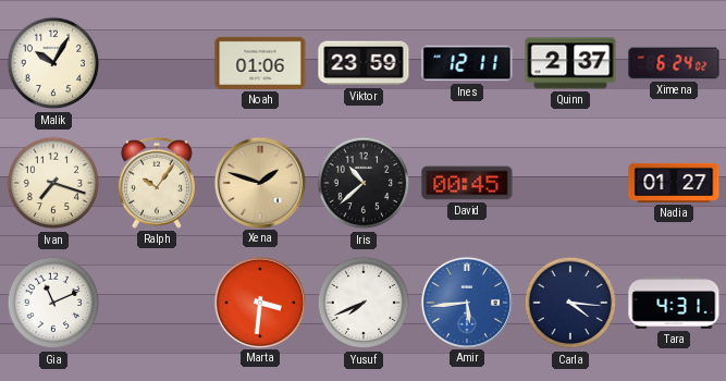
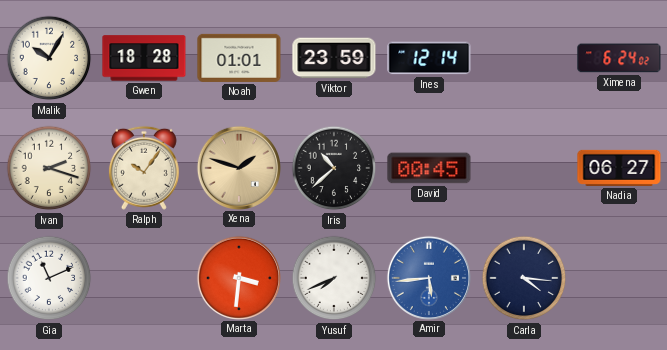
Gwen: none -> 18:28
Noah: 01:06 -> 01:01
Ines: 12:11 -> 12:14
Quinn: 2:37 -> none
Ivan: 7:18 -> 2:18
Nadia: 01:27 -> 06:27
Tara: 4:31 -> none
